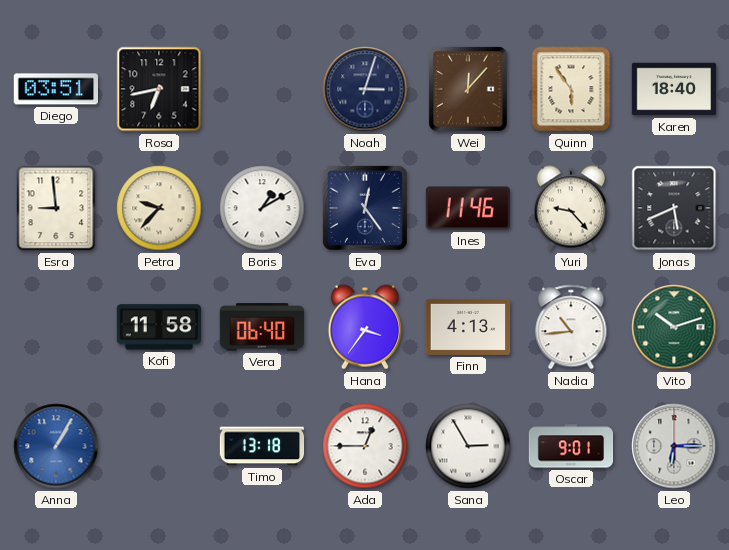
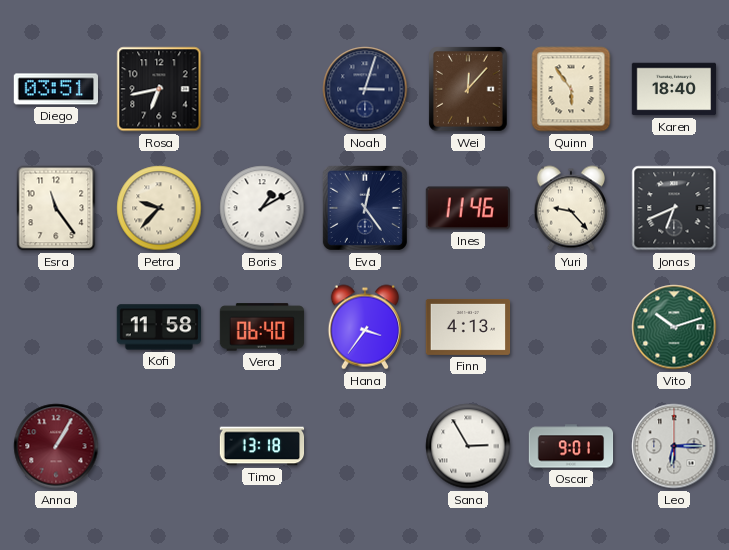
Esra: 8:59 -> 11:24
Jonas: 5:41 -> 6:41
Nadia: 10:44 -> none
Anna dial: blue -> burgundy
Ada: 12:45 -> none
